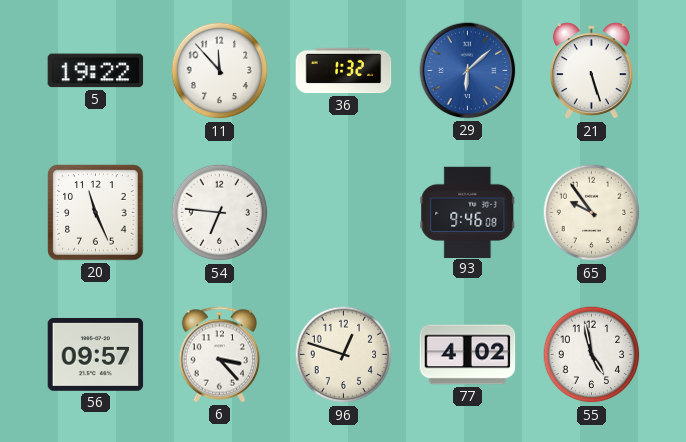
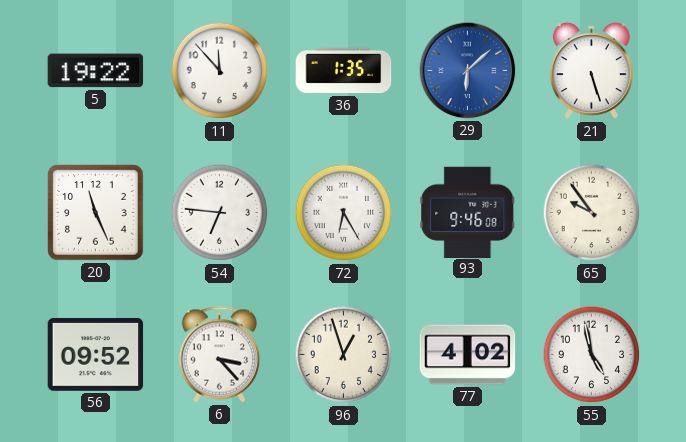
36: 1:32 -> 1:35
72: none -> 6:25
56: 09:57 -> 09:52
96: 12:48 -> 12:57
